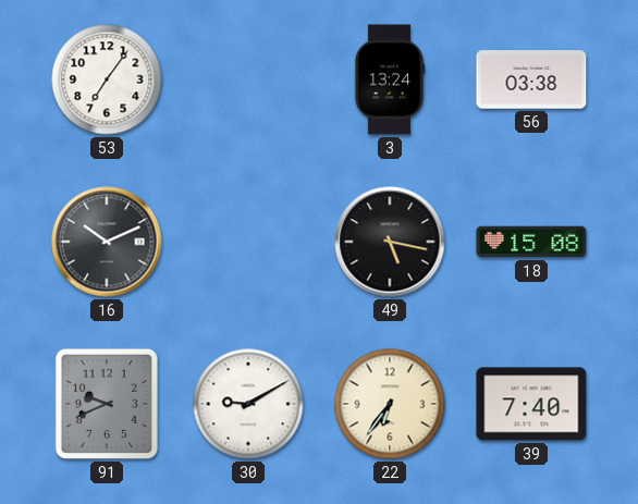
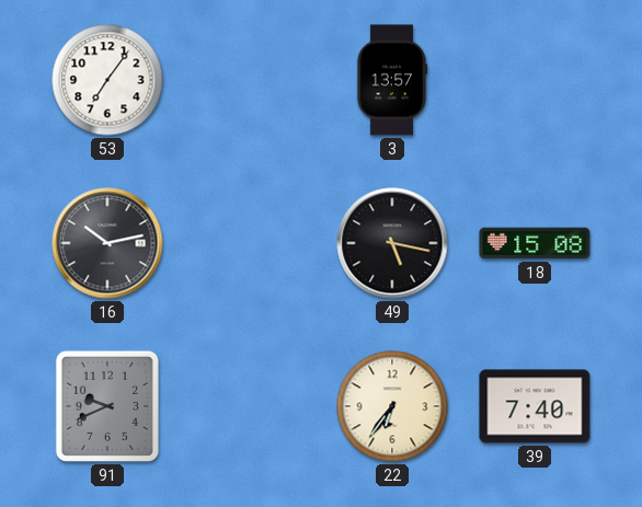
3: 13:24 -> 13:57
56: 03:38 -> none
16: 10:11 -> 10:13
30: 9:10 -> none
